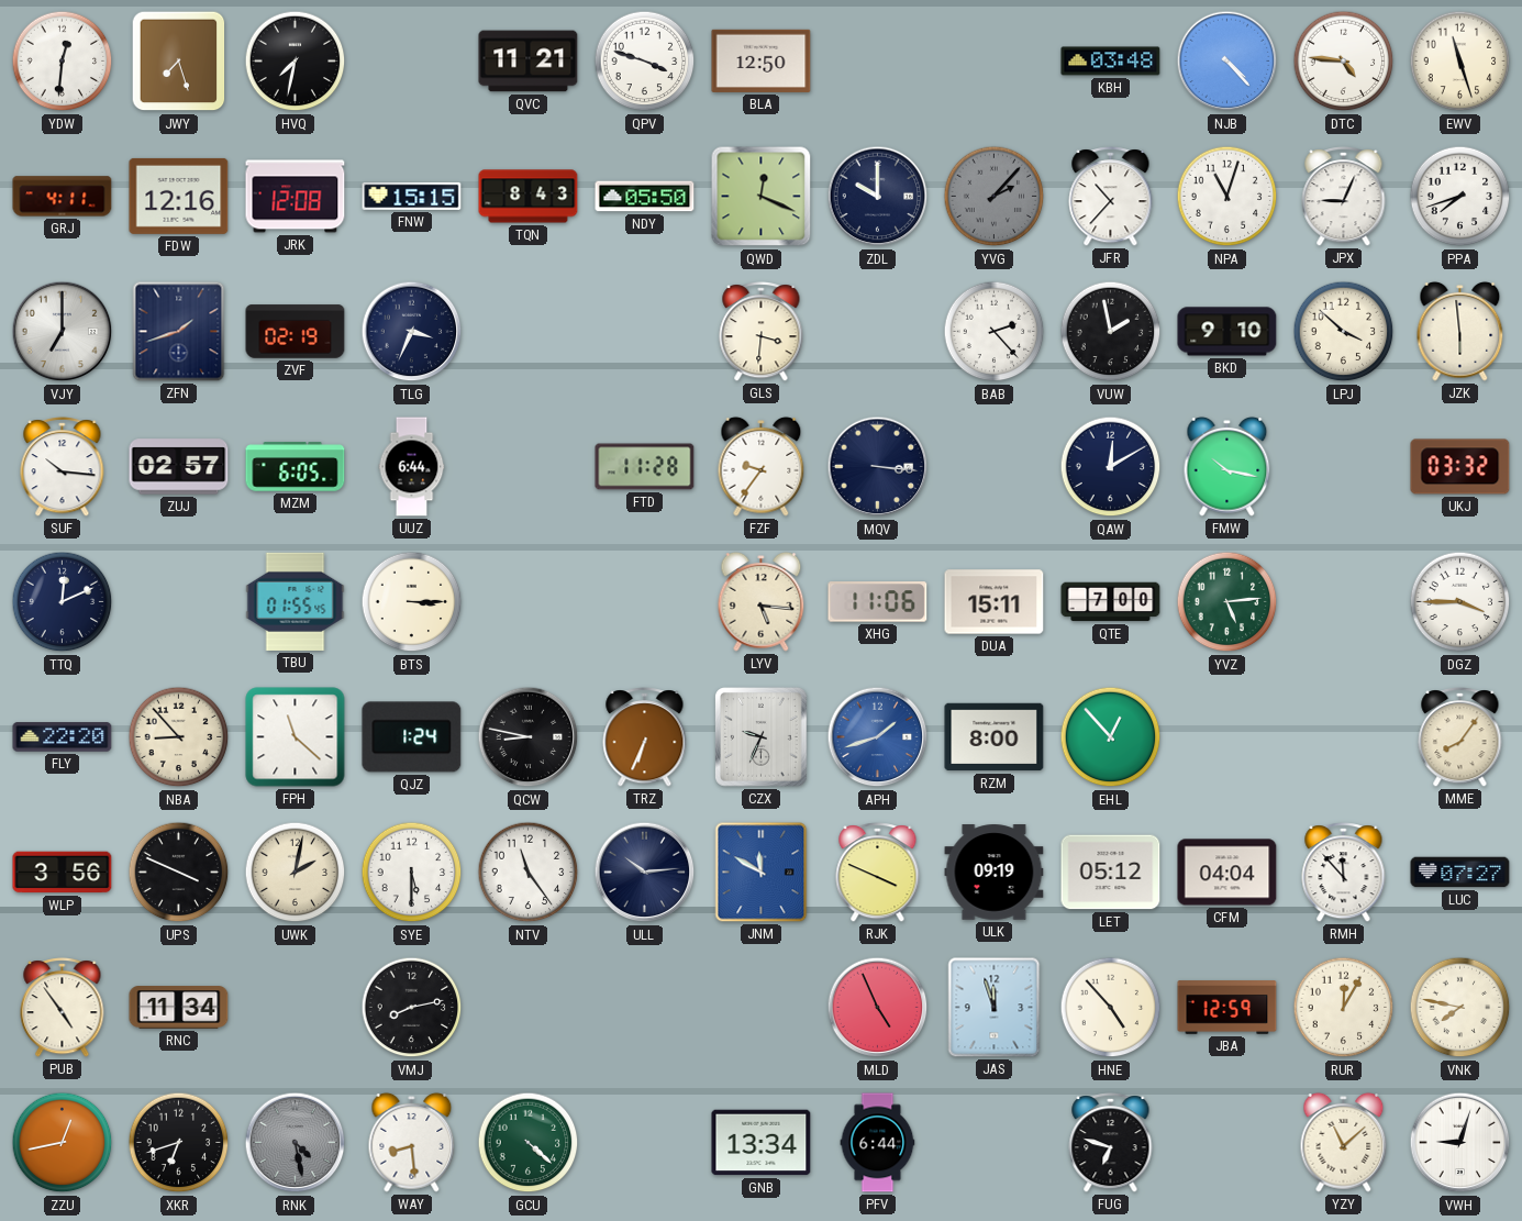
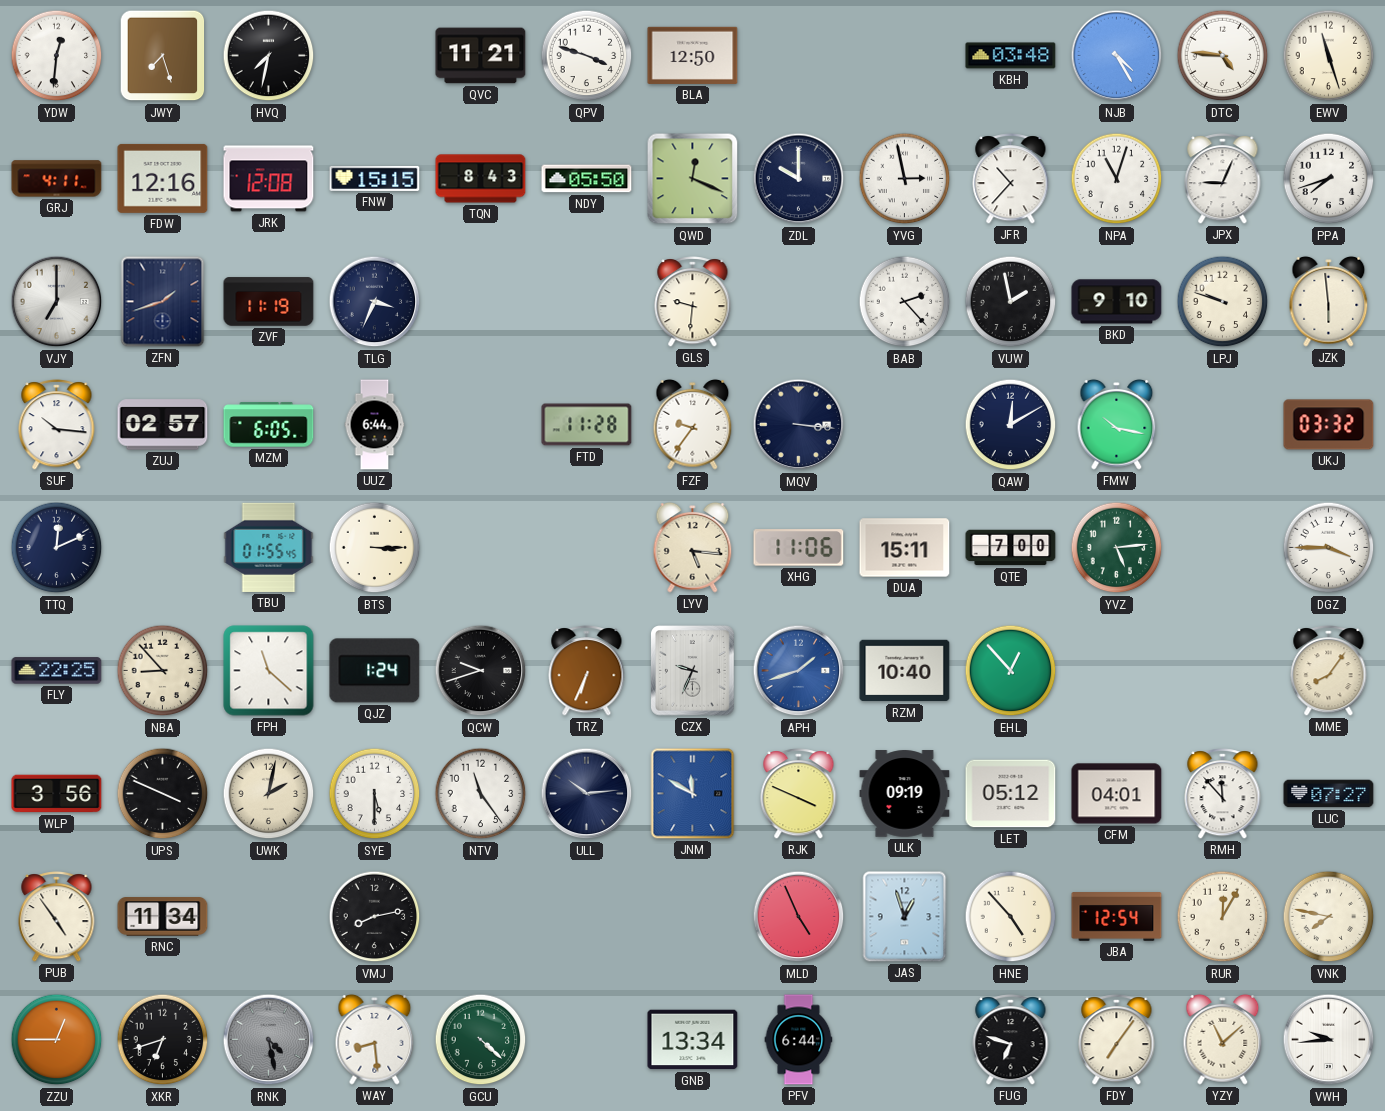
NJB: 4:23 -> 4:25
YVG: 2:07 -> 2:58
YVG dial: grey -> white
ZVF: 02:19 -> 11:19
GLS: 3:31 -> 9:31
LPJ: 3:52 -> 9:48
FLY: 22:20 -> 22:25
QCW: 8:47 -> 9:42
RZM: 8:00 -> 10:40
CFM: 04:04 -> 04:01
JAS: 11:57 -> 12:57
JBA: 12:59 -> 12:54
ZZU: 12:43 -> 12:45
FDY: none -> 7:06
VWH: 9:03 -> 9:44
